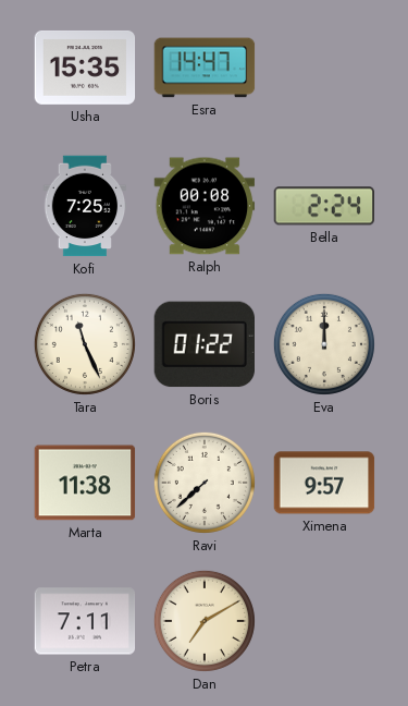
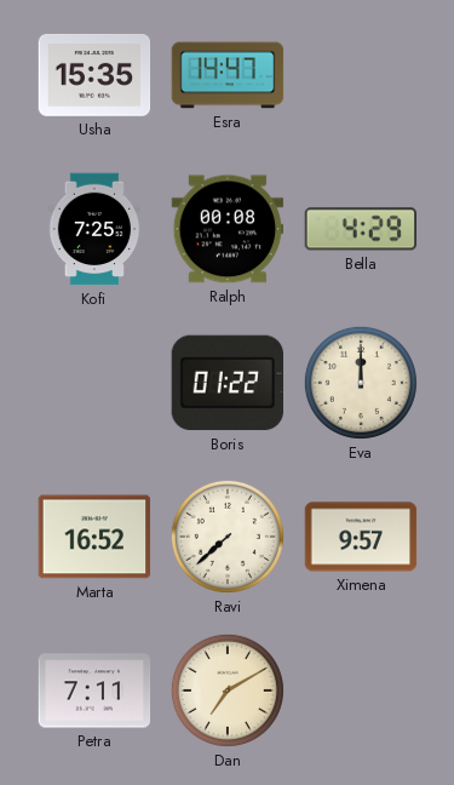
Bella: 2:24 -> 4:29
Tara: 11:26 -> none
Marta: 11:38 -> 16:52
